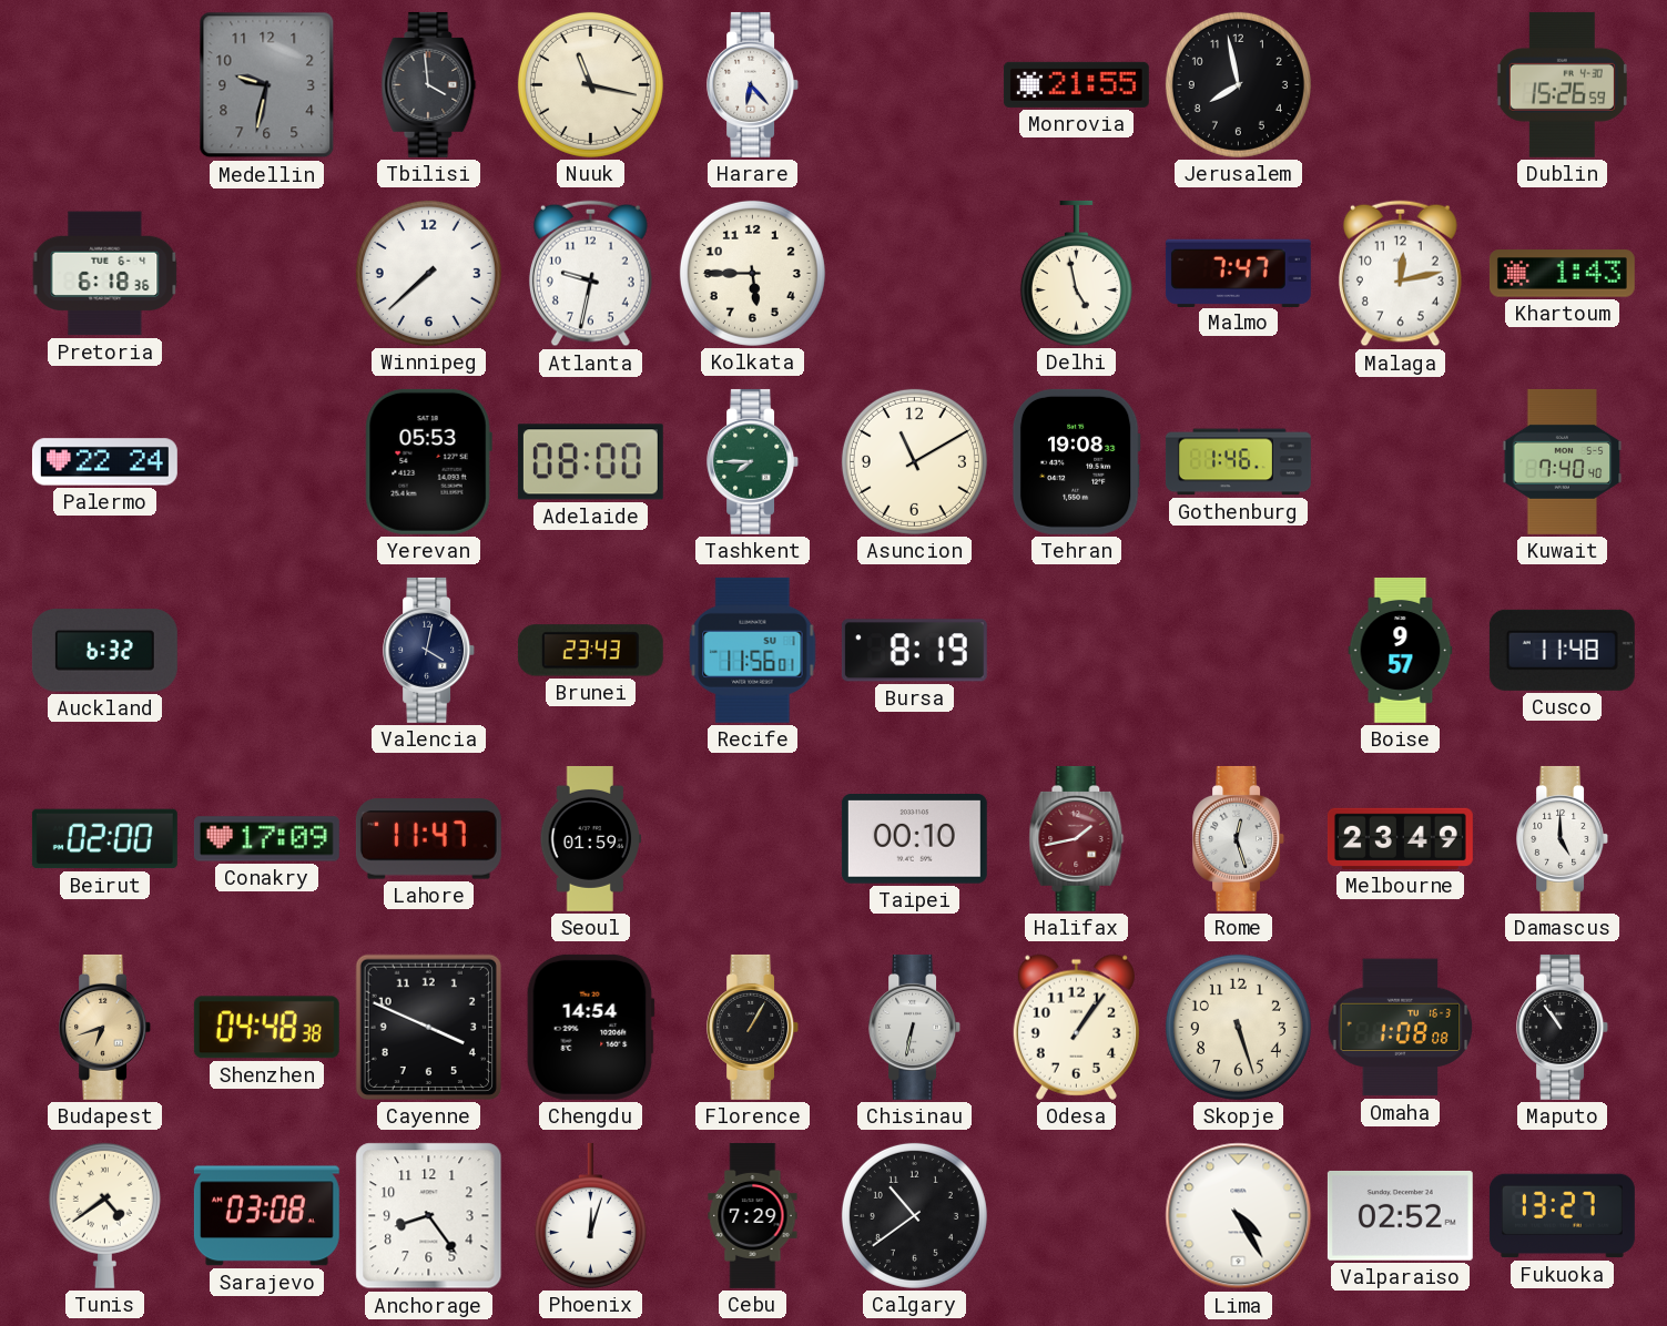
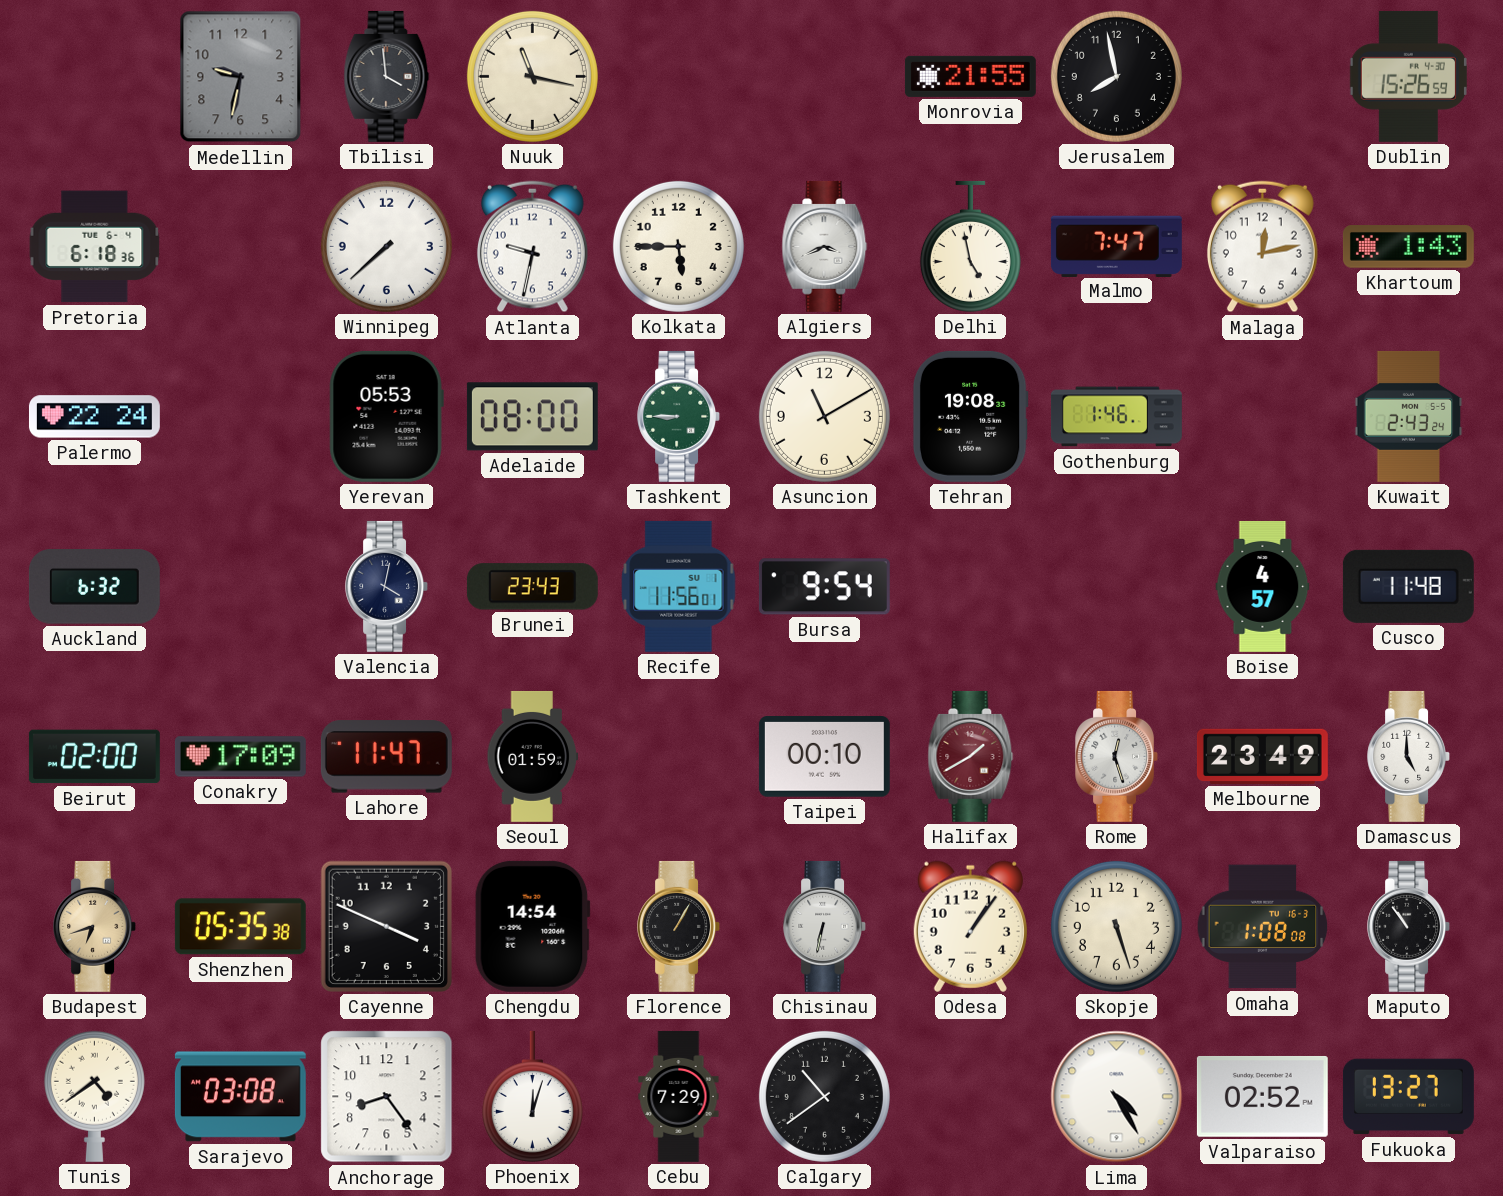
Harare: 6:23 -> none
Algiers: none -> 3:41
Tashkent: 7:45 -> 8:45
Kuwait: 7:40 -> 2:43
Bursa: 8:19 -> 9:54
Boise: 9:57 -> 4:57
Halifax: 1:43 -> 1:40
Shenzhen: 04:48 -> 05:35
